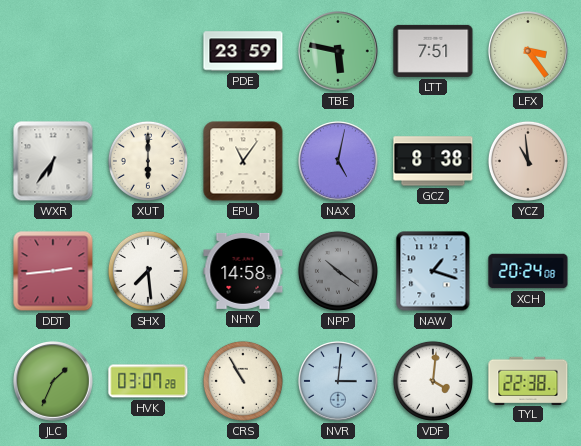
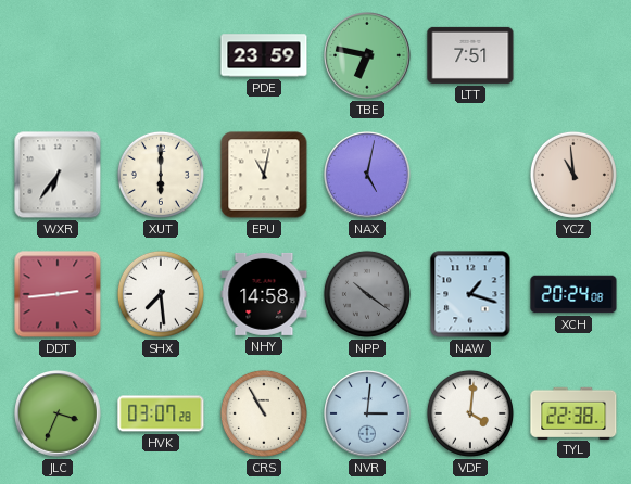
TBE: 5:47 -> 6:47
LFX: 3:24 -> none
EPU: 11:06 -> 11:02
GCZ: 8:38 -> none
JLC: 1:34 -> 3:34
